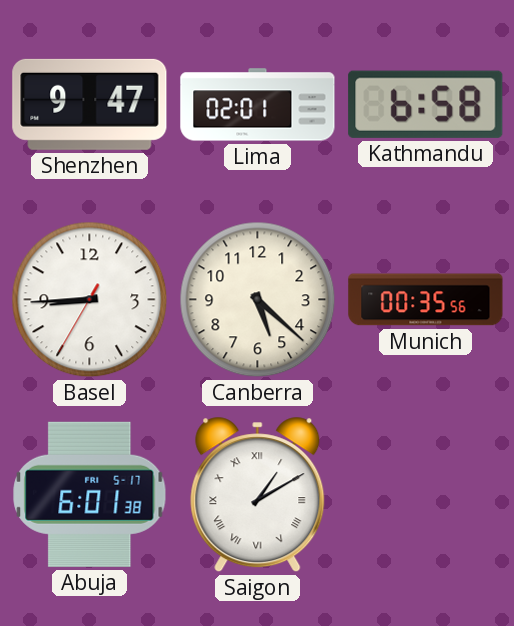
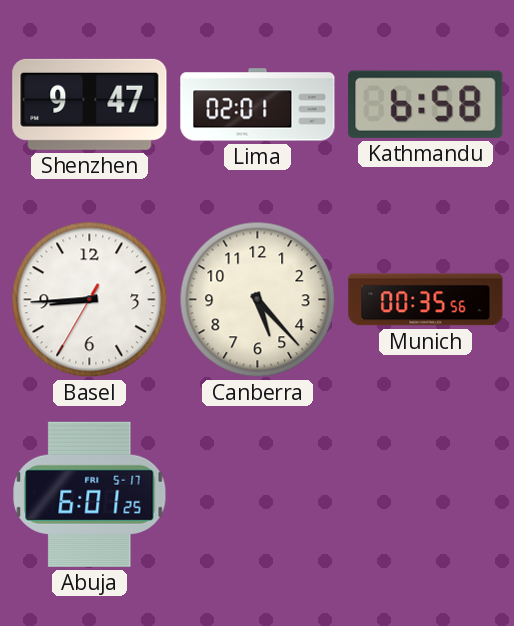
Canberra: 5:22 -> 5:23
Abuja: 6:01:38 -> 6:01:25
Saigon: 1:10 -> none
